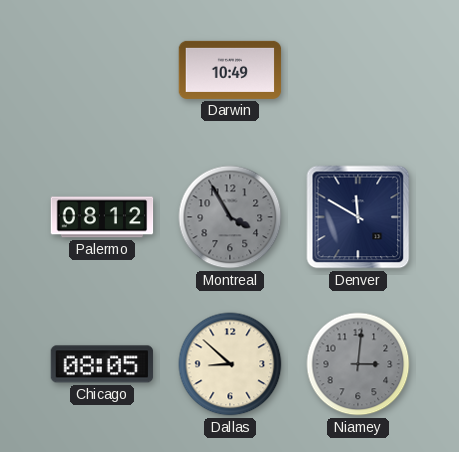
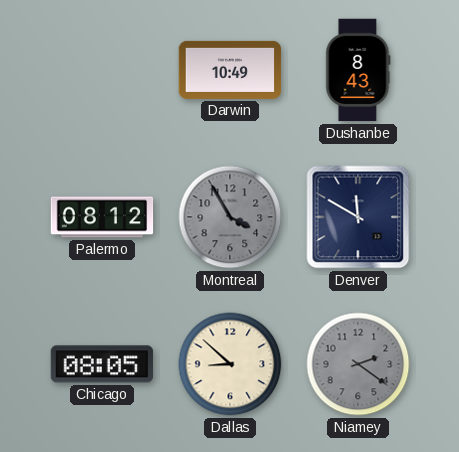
Dushanbe: none -> 8:43
Niamey: 3:01 -> 2:21
